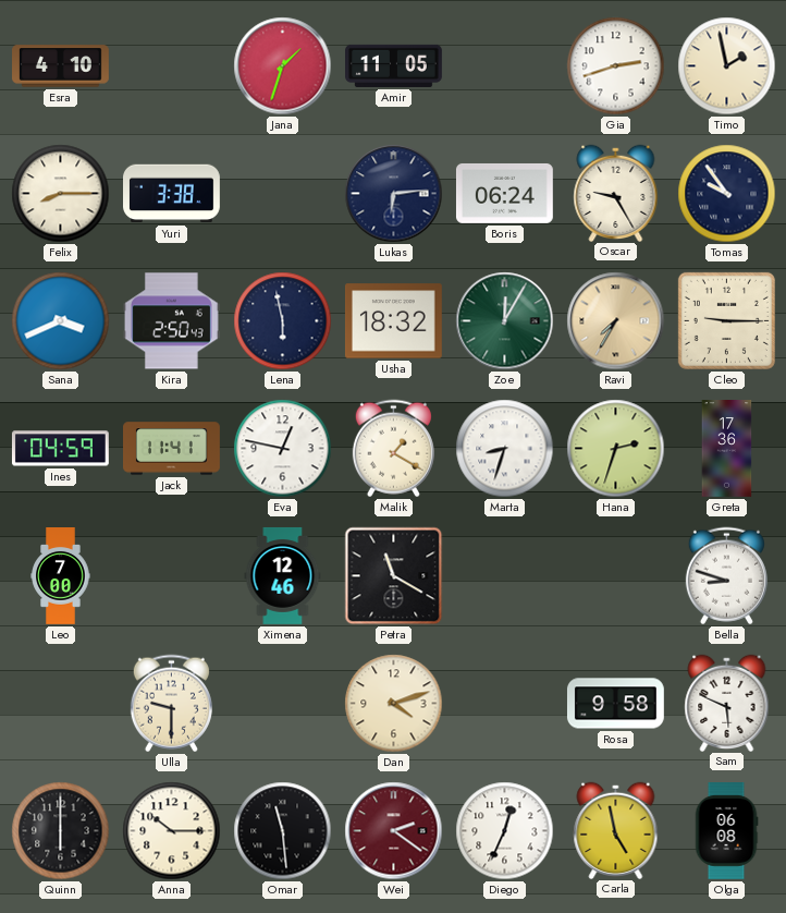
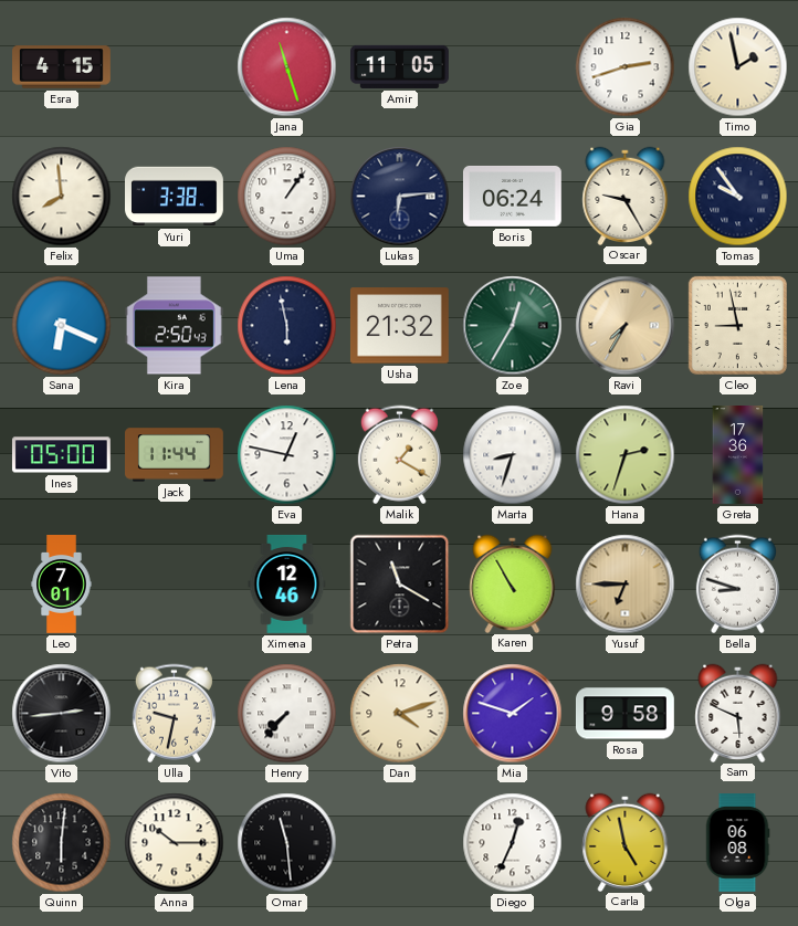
Esra: 4:10 -> 4:15
Jana: 1:33 -> 11:27
Felix: 8:15 -> 7:59
Uma: none -> 1:06
Sana: 3:41 -> 6:19
Usha: 18:32 -> 21:32
Zoe: 12:05 -> 12:35
Cleo: 9:15 -> 8:58
Ines: 04:59 -> 05:00
Jack: 11:41 -> 11:44
Leo: 7:00 -> 7:01
Karen: none -> 10:55
Yusuf: none -> 6:45
Vito: none -> 2:44
Ulla: 9:30 -> 9:32
Henry: none -> 7:37
Mia: none -> 1:48
Quinn: 6:00 -> 6:01
Wei: 2:21 -> none
